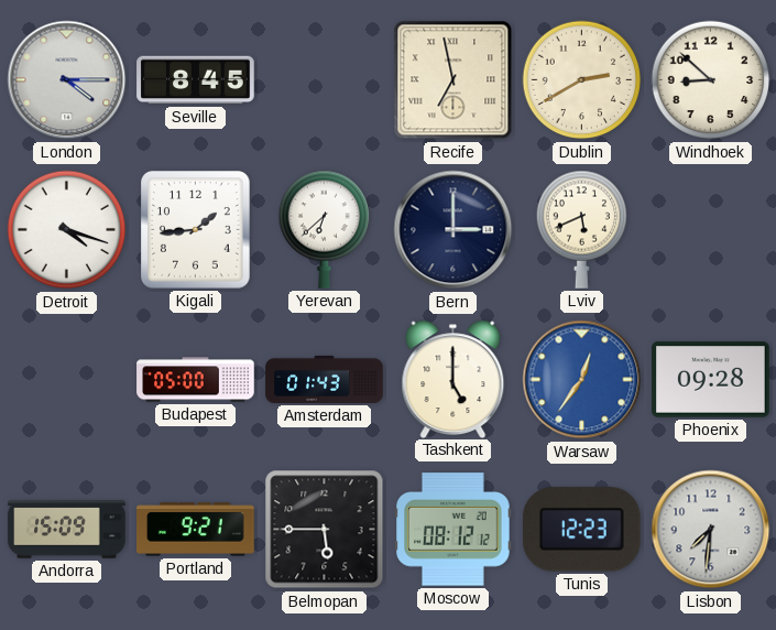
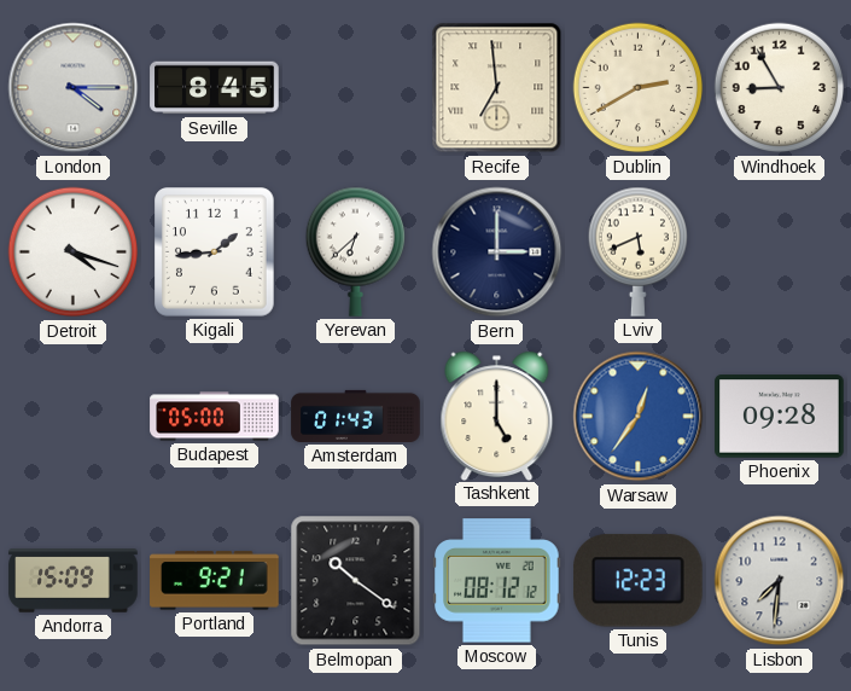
Recife: 6:58 -> 6:59
Windhoek: 8:52 -> 8:55
Belmopan: 5:45 -> 10:21
